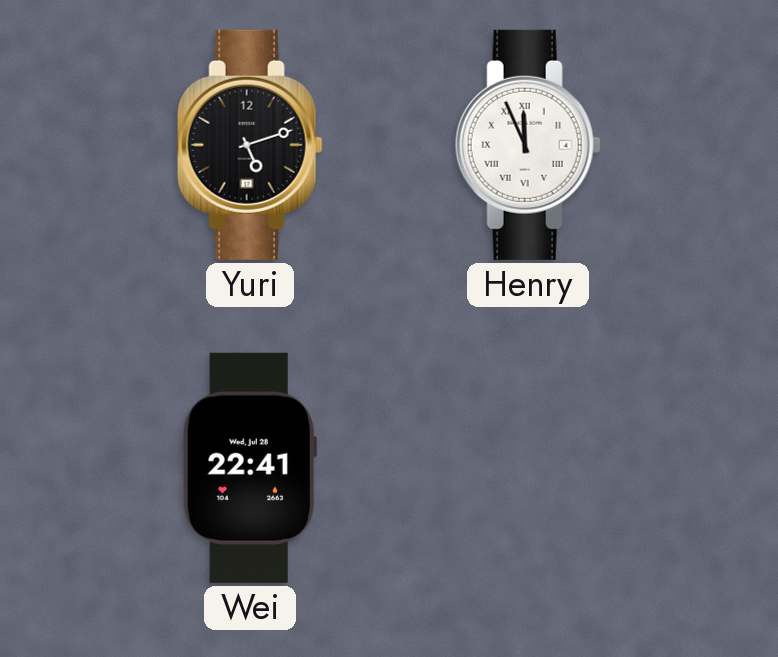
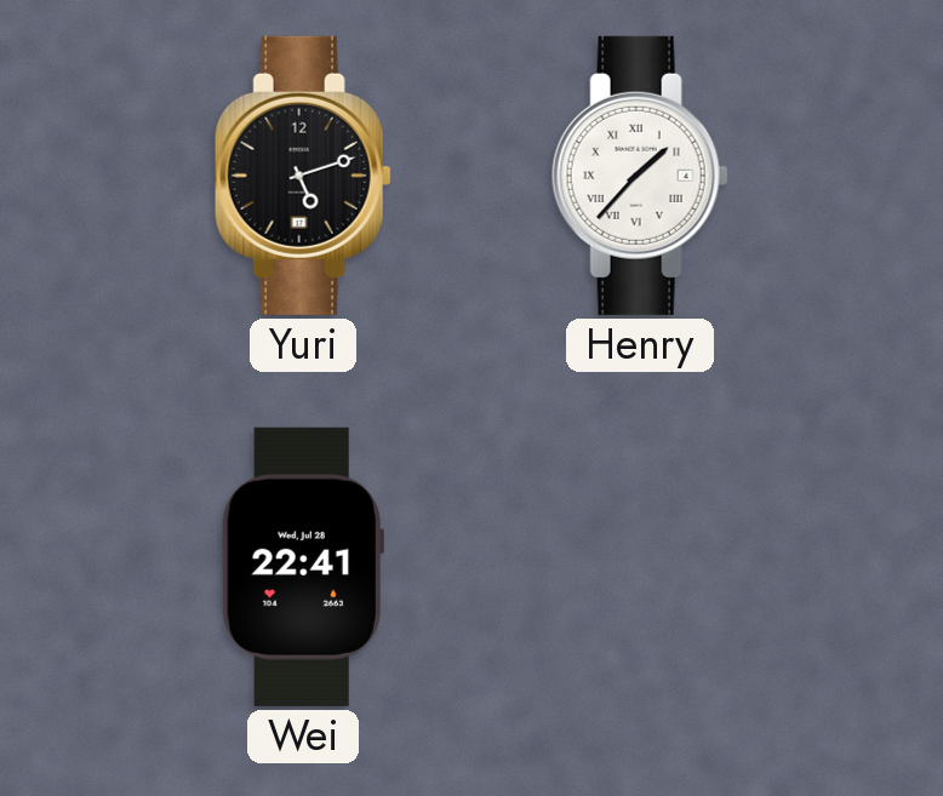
Henry: 11:56 -> 1:37
